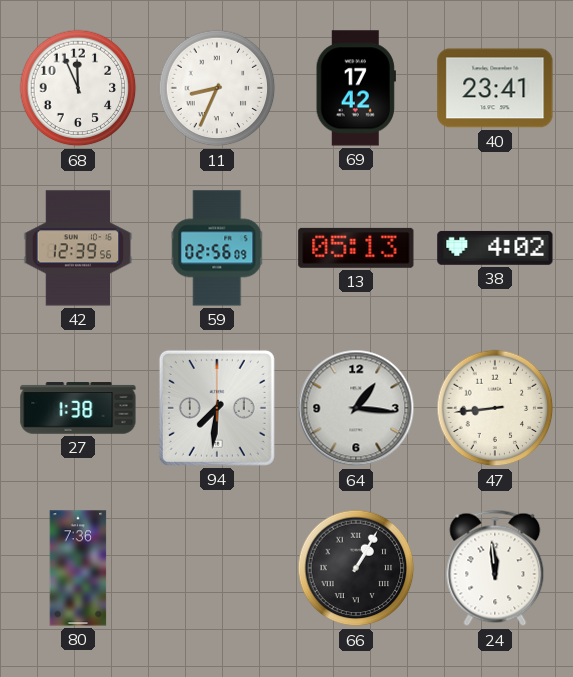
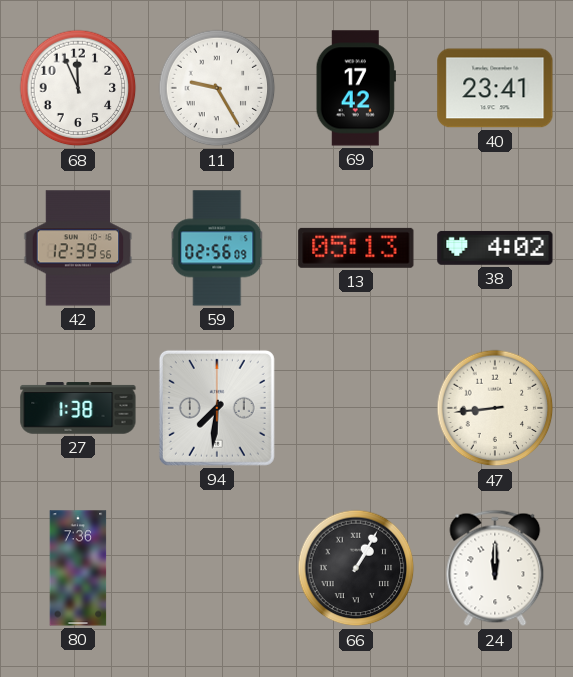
11: 8:34 -> 9:25
64: 1:16 -> none
24: 11:59 -> 12:00
